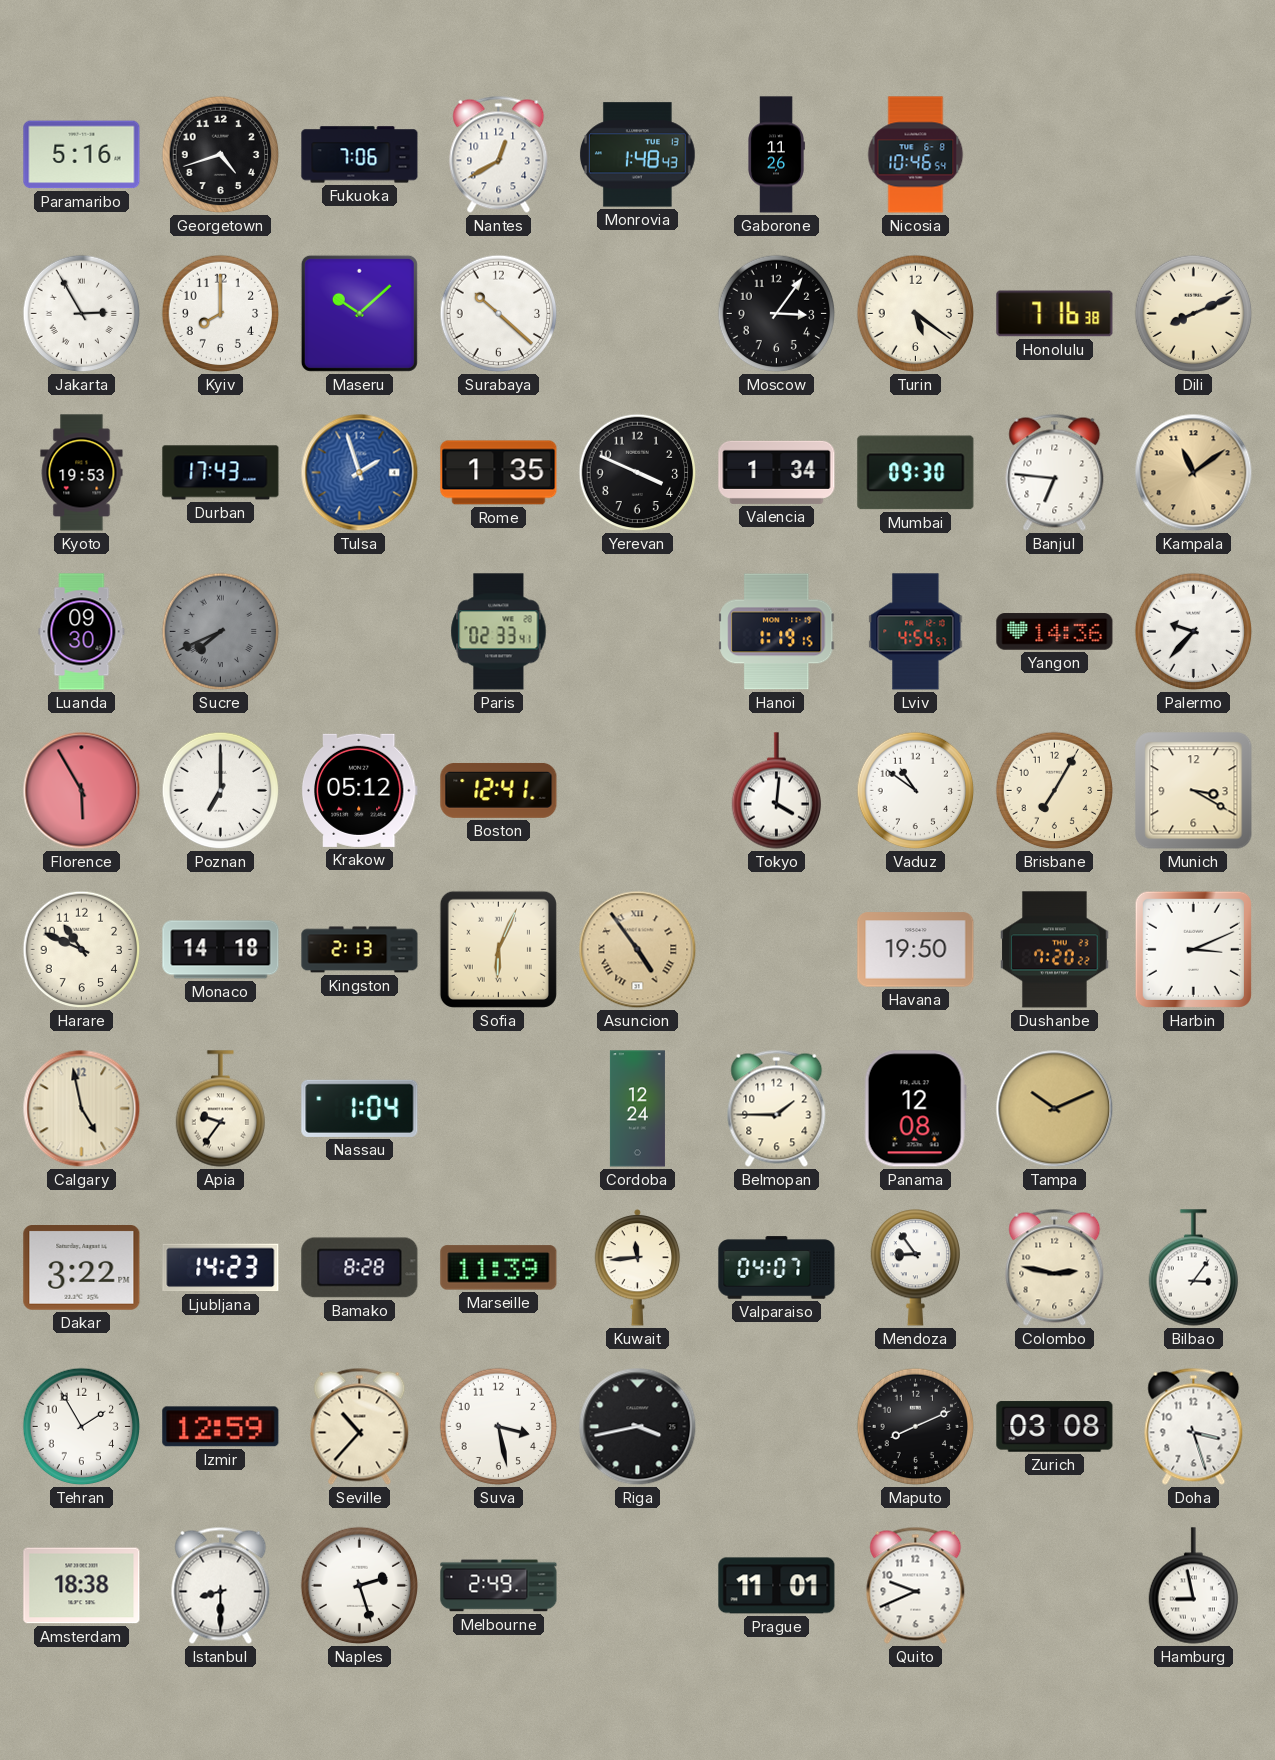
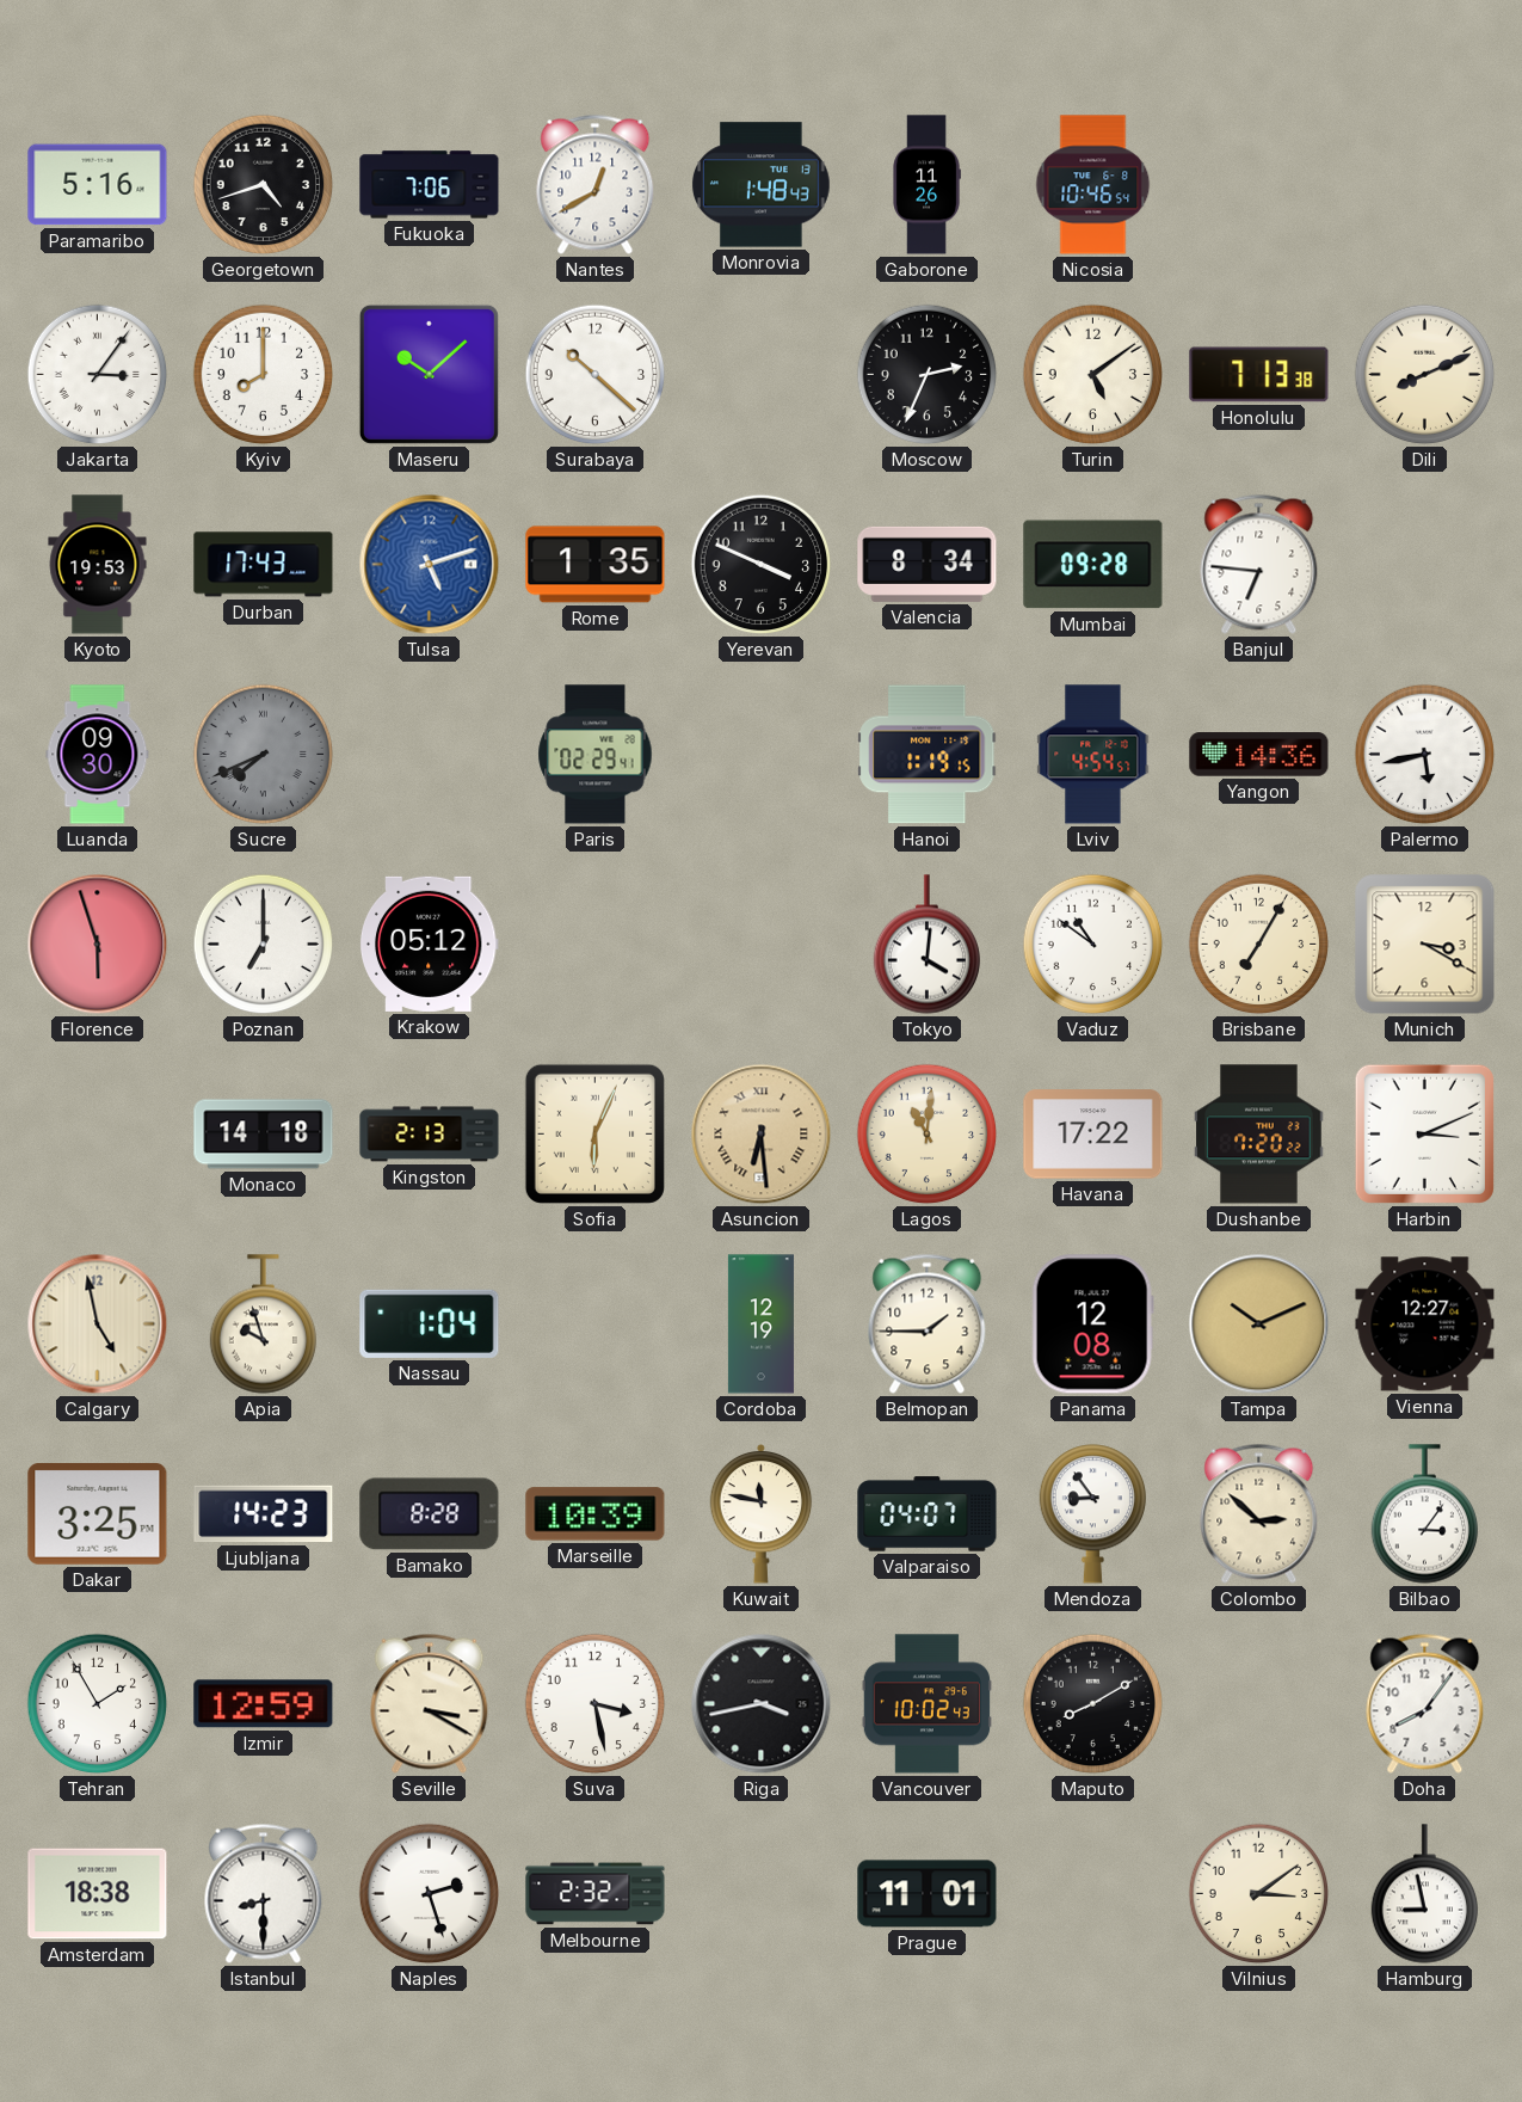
Jakarta: 2:55 -> 3:06
Moscow: 3:06 -> 2:34
Turin: 5:21 -> 5:09
Honolulu: 7:16 -> 7:13
Tulsa: 1:57 -> 5:12
Valencia: 1:34 -> 8:34
Mumbai: 09:30 -> 09:28
Kampala: 11:09 -> none
Paris: 02:33 -> 02:29
Palermo: 9:37 -> 5:43
Florence: 5:55 -> 5:57
Boston: 12:41 -> none
Harare: 10:49 -> none
Asuncion: 4:54 -> 6:29
Lagos: none -> 11:01
Havana: 19:50 -> 17:22
Apia: 9:36 -> 9:57
Cordoba: 12:24 -> 12:19
Vienna: none -> 12:27
Dakar: 3:22 -> 3:25
Marseille: 11:39 -> 10:39
Kuwait: 11:44 -> 11:47
Colombo: 2:47 -> 2:52
Seville: 10:37 -> 3:20
Vancouver: none -> 10:02
Maputo: 8:11 -> 8:10
Zurich: 03:08 -> none
Doha: 3:27 -> 8:06
Melbourne: 2:49 -> 2:32
Quito: 9:41 -> none
Vilnius: none -> 3:09
